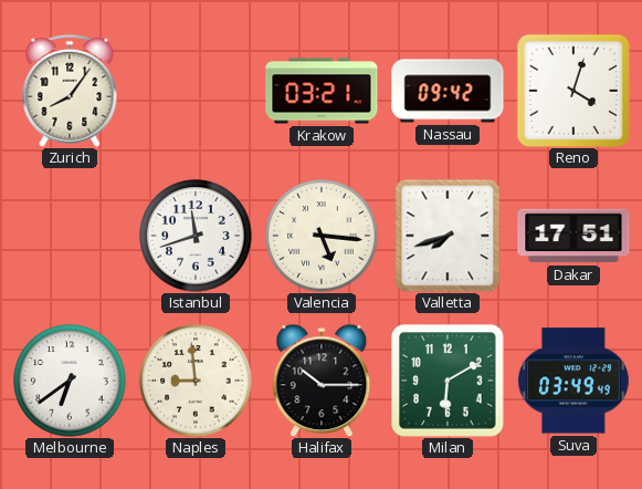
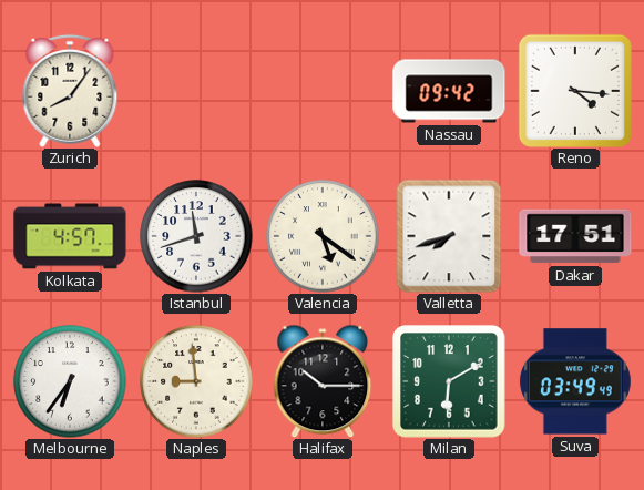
Krakow: 03:21 -> none
Reno: 4:03 -> 4:16
Kolkata: none -> 4:57
Valencia: 5:16 -> 5:21
Melbourne: 6:39 -> 6:36
